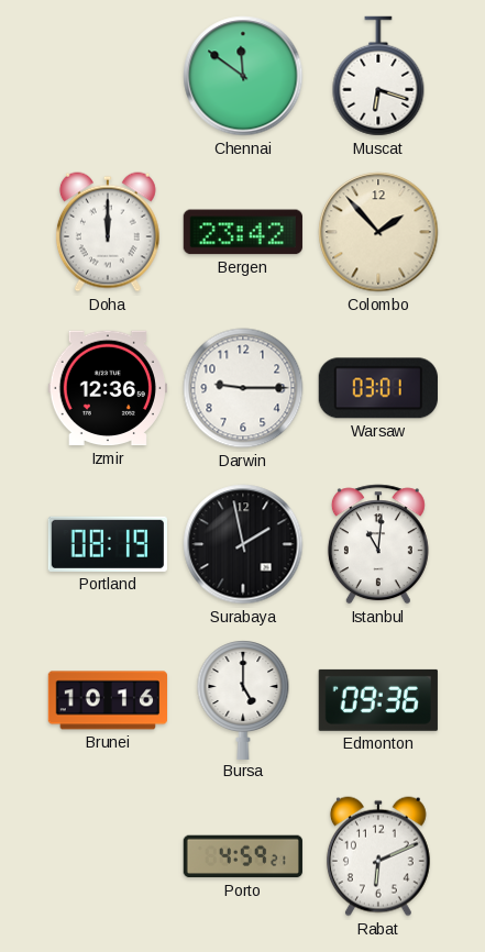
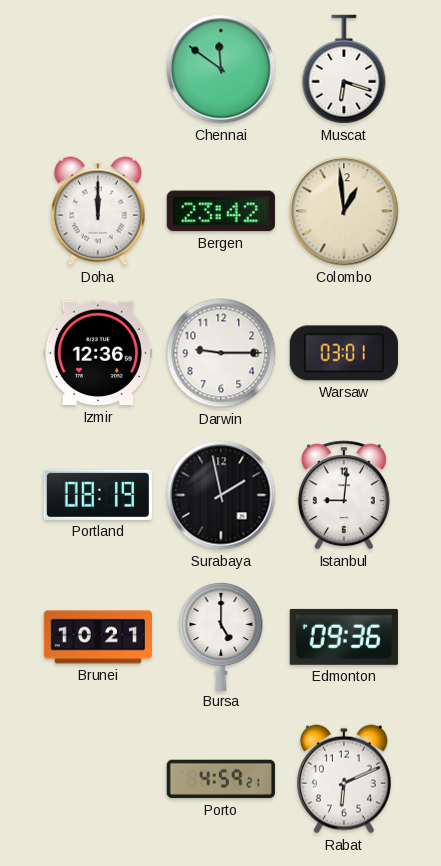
Colombo: 1:53 -> 12:59
Istanbul: 11:01 -> 9:01
Brunei: 10:16 -> 10:21
